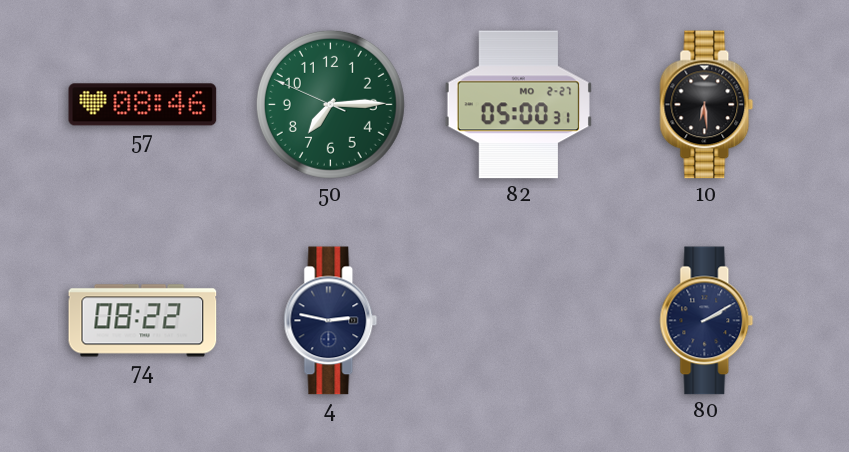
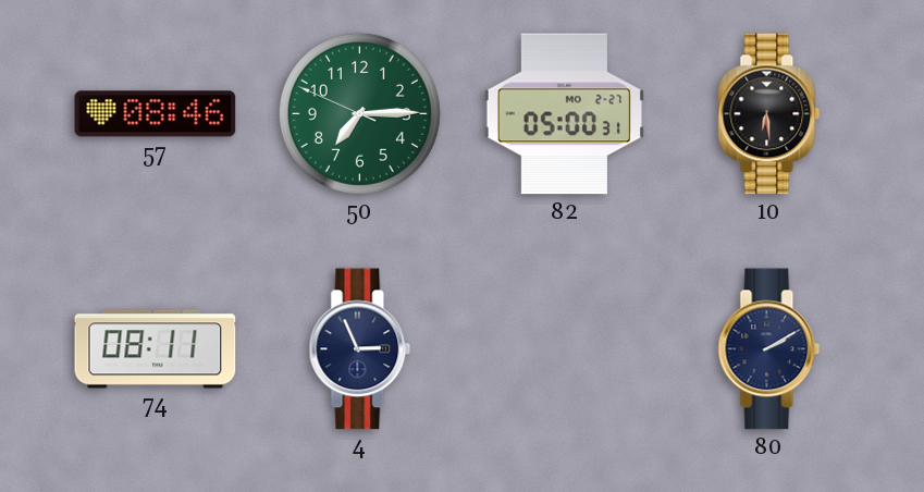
74: 08:22 -> 08:11
4: 2:47 -> 2:56
